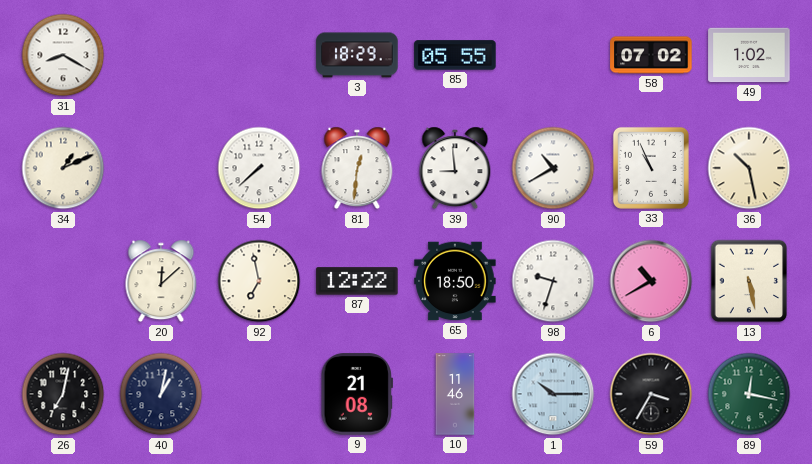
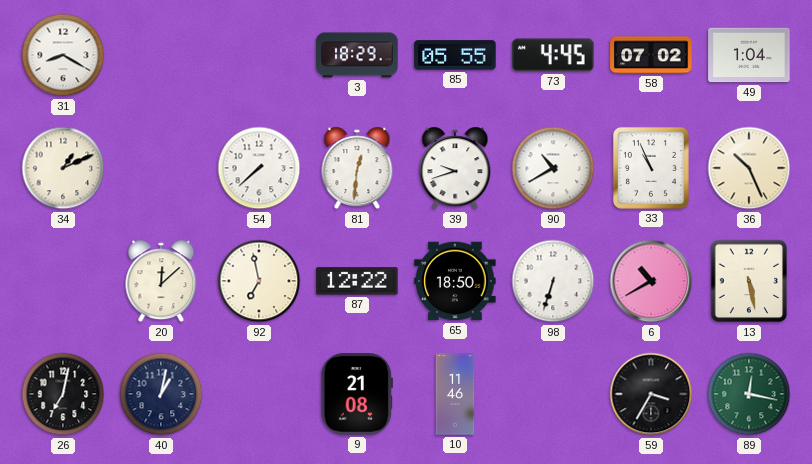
73: none -> 4:45
49: 1:02 -> 1:04
39: 8:59 -> 9:42
36: 10:28 -> 10:26
98: 9:33 -> 6:33
1: 10:15 -> none
